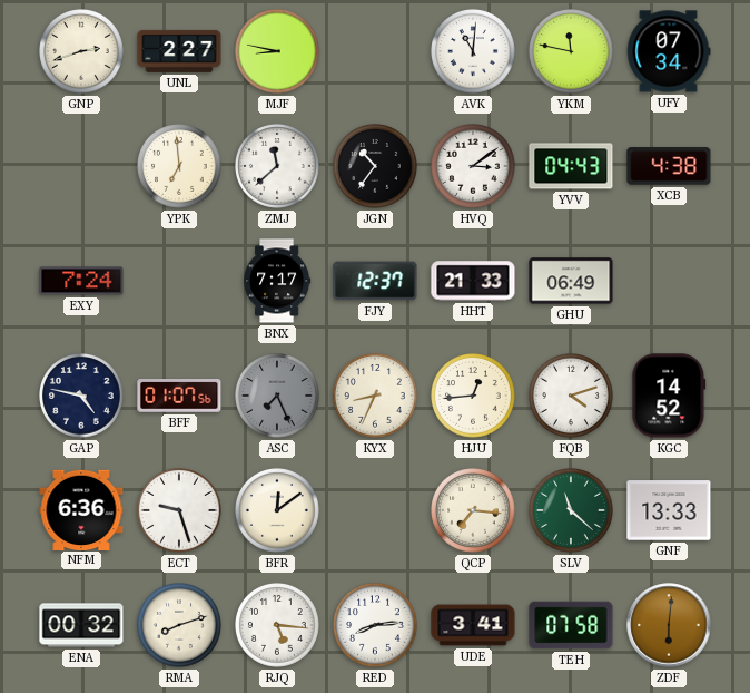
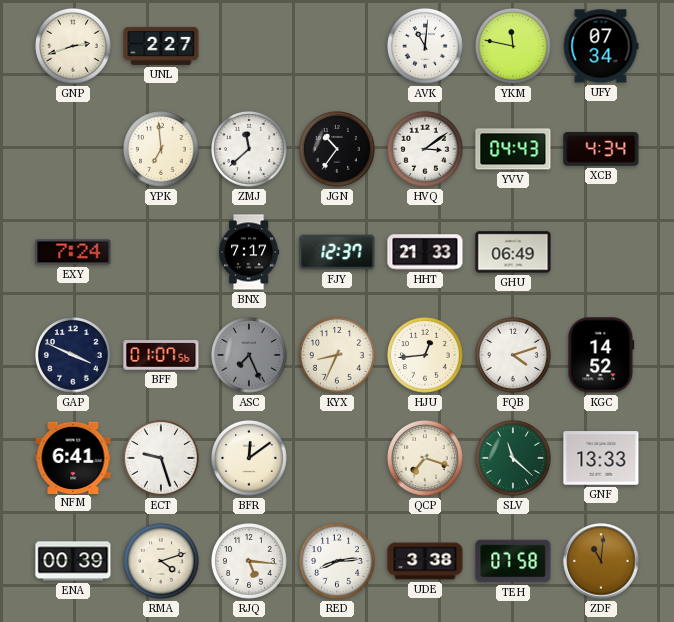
MJF: 8:47 -> none
XCB: 4:38 -> 4:34
GAP: 4:47 -> 3:49
NFM: 6:36 -> 6:41
QCP: 7:16 -> 7:18
ENA: 00:32 -> 00:39
RMA: 8:12 -> 4:12
UDE: 3:41 -> 3:38
ZDF: 6:01 -> 11:01
